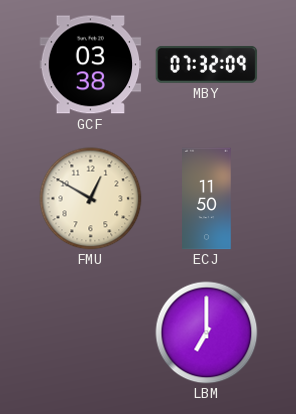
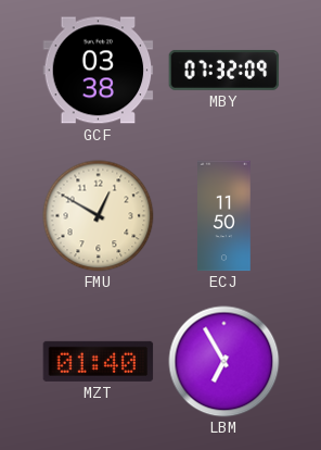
MZT: none -> 01:40
LBM: 7:00 -> 6:55
